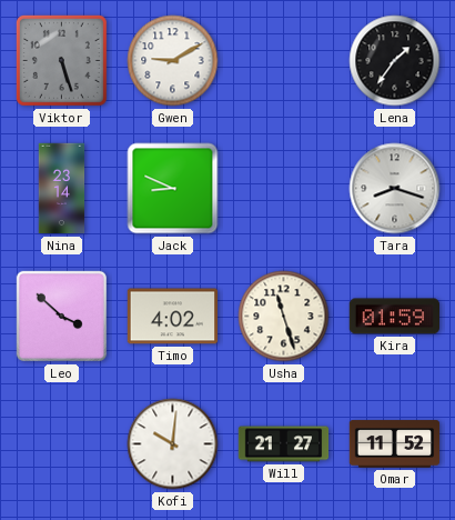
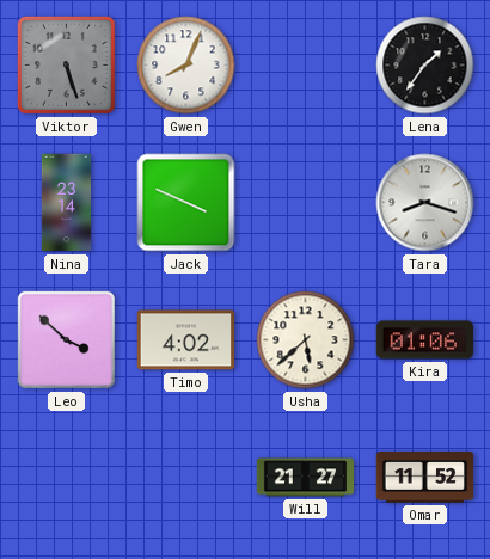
Gwen: 9:10 -> 8:04
Jack: 8:49 -> 3:49
Usha: 11:27 -> 5:38
Kira: 01:59 -> 01:06
Kofi: 10:01 -> none
